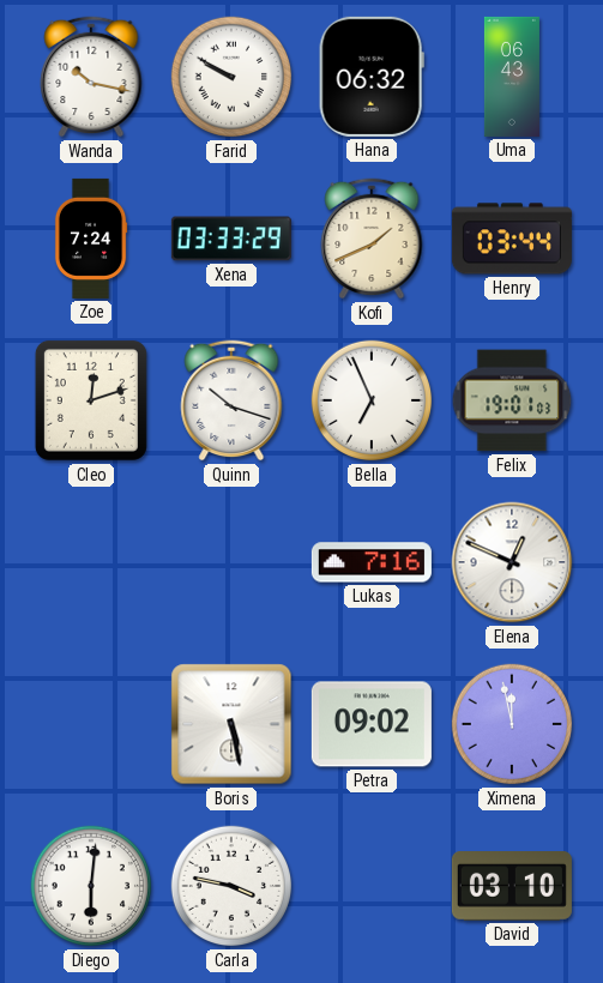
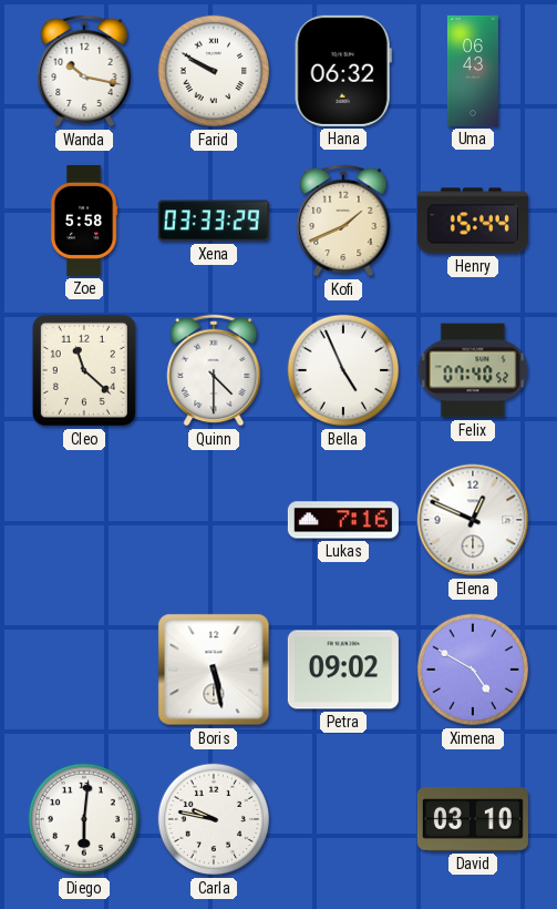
Zoe: 7:24 -> 5:58
Henry: 03:44 -> 15:44
Cleo: 12:12 -> 11:22
Quinn: 10:18 -> 4:30
Bella: 6:56 -> 4:56
Felix: 19:01 -> 07:40
Ximena: 11:58 -> 4:50
Carla: 3:47 -> 9:47
